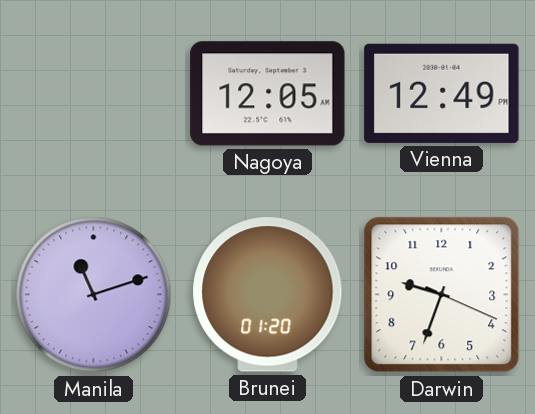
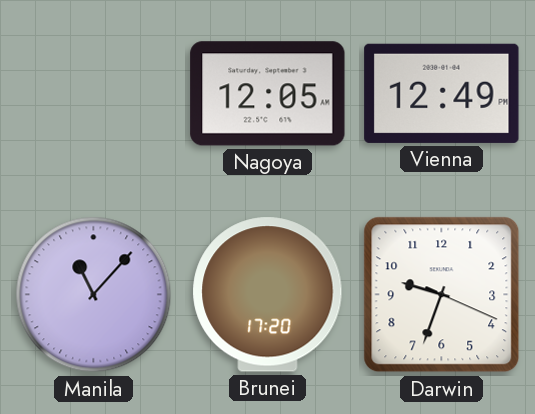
Manila: 11:12 -> 11:07
Brunei: 01:20 -> 17:20
